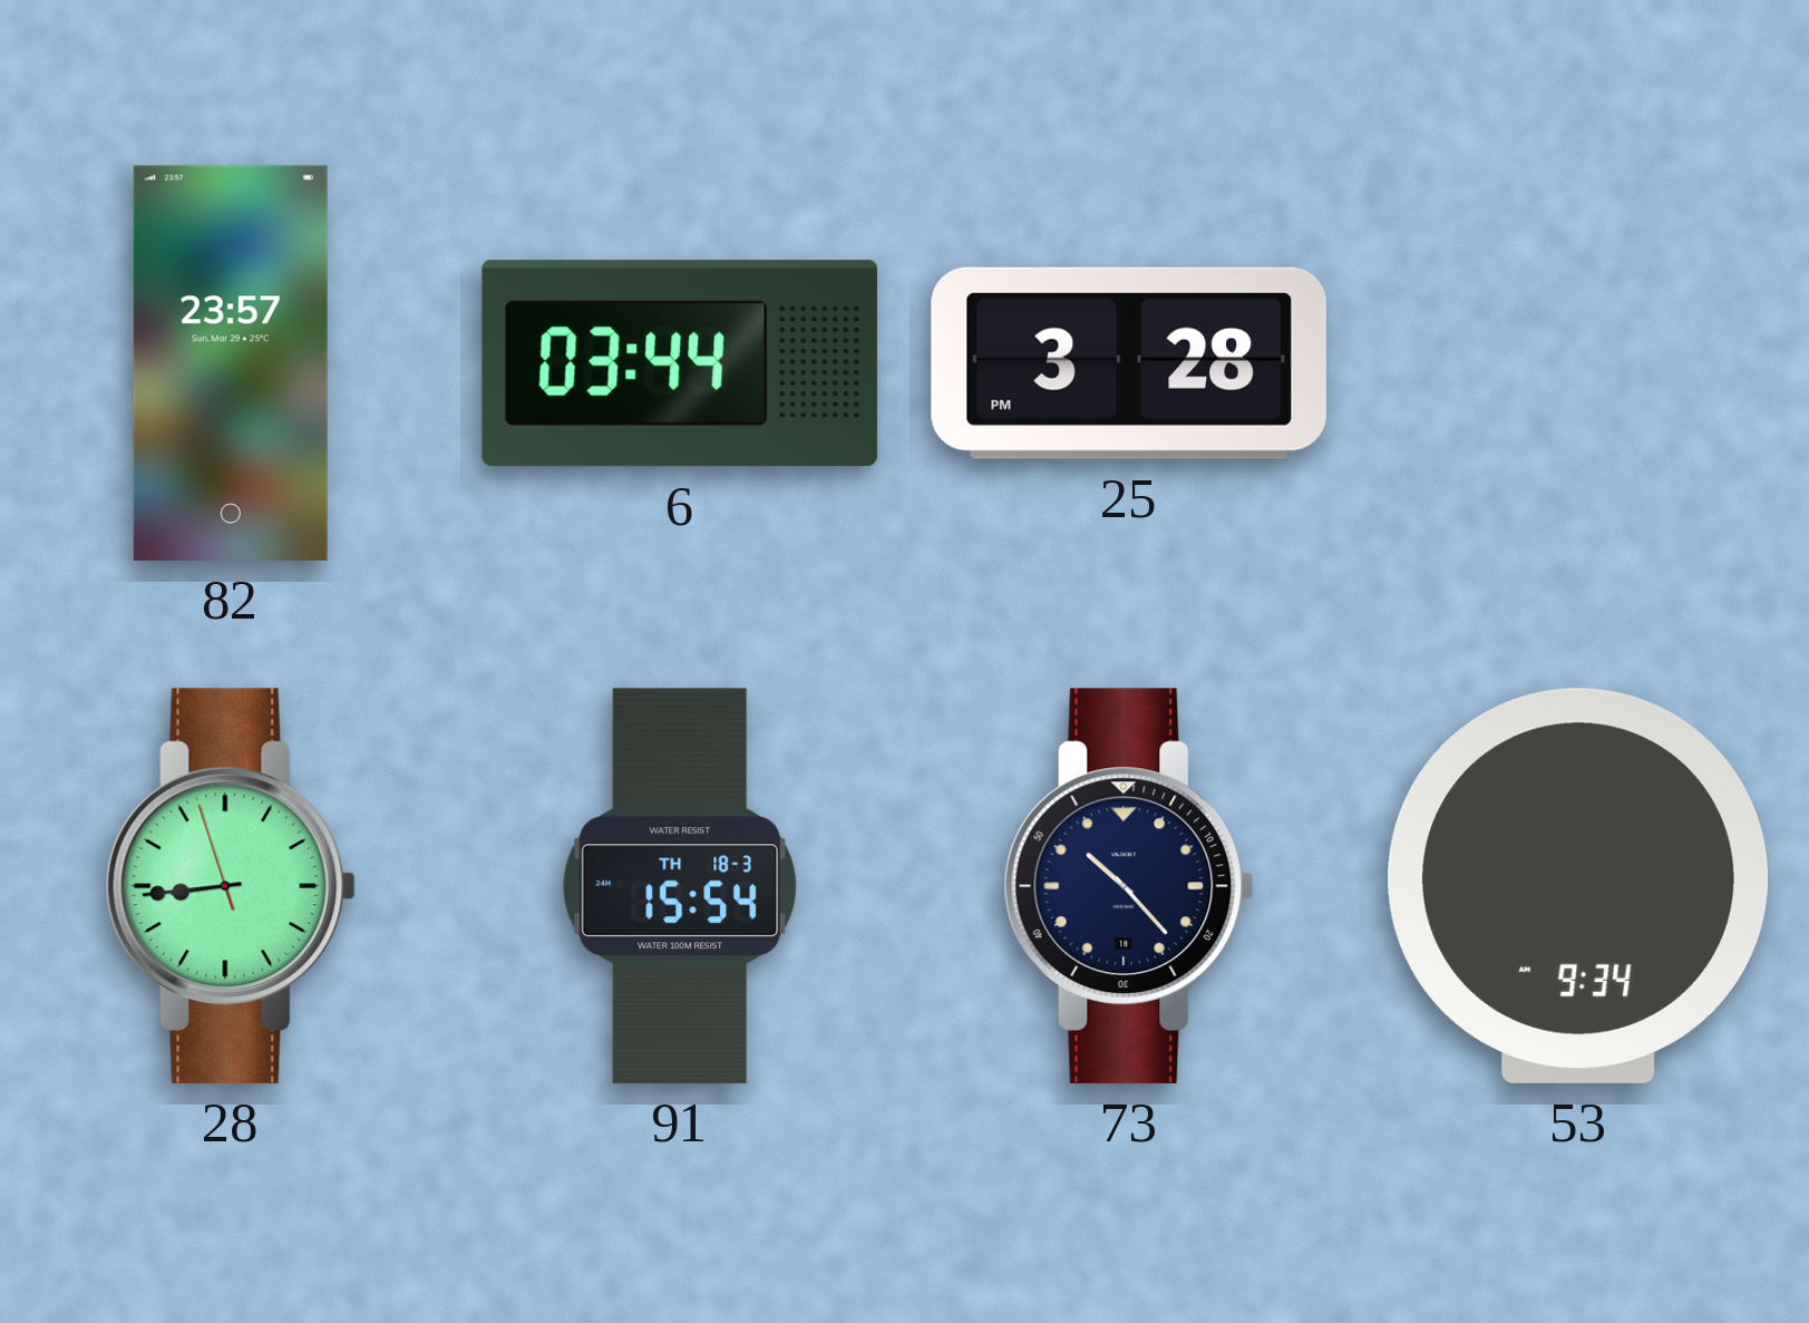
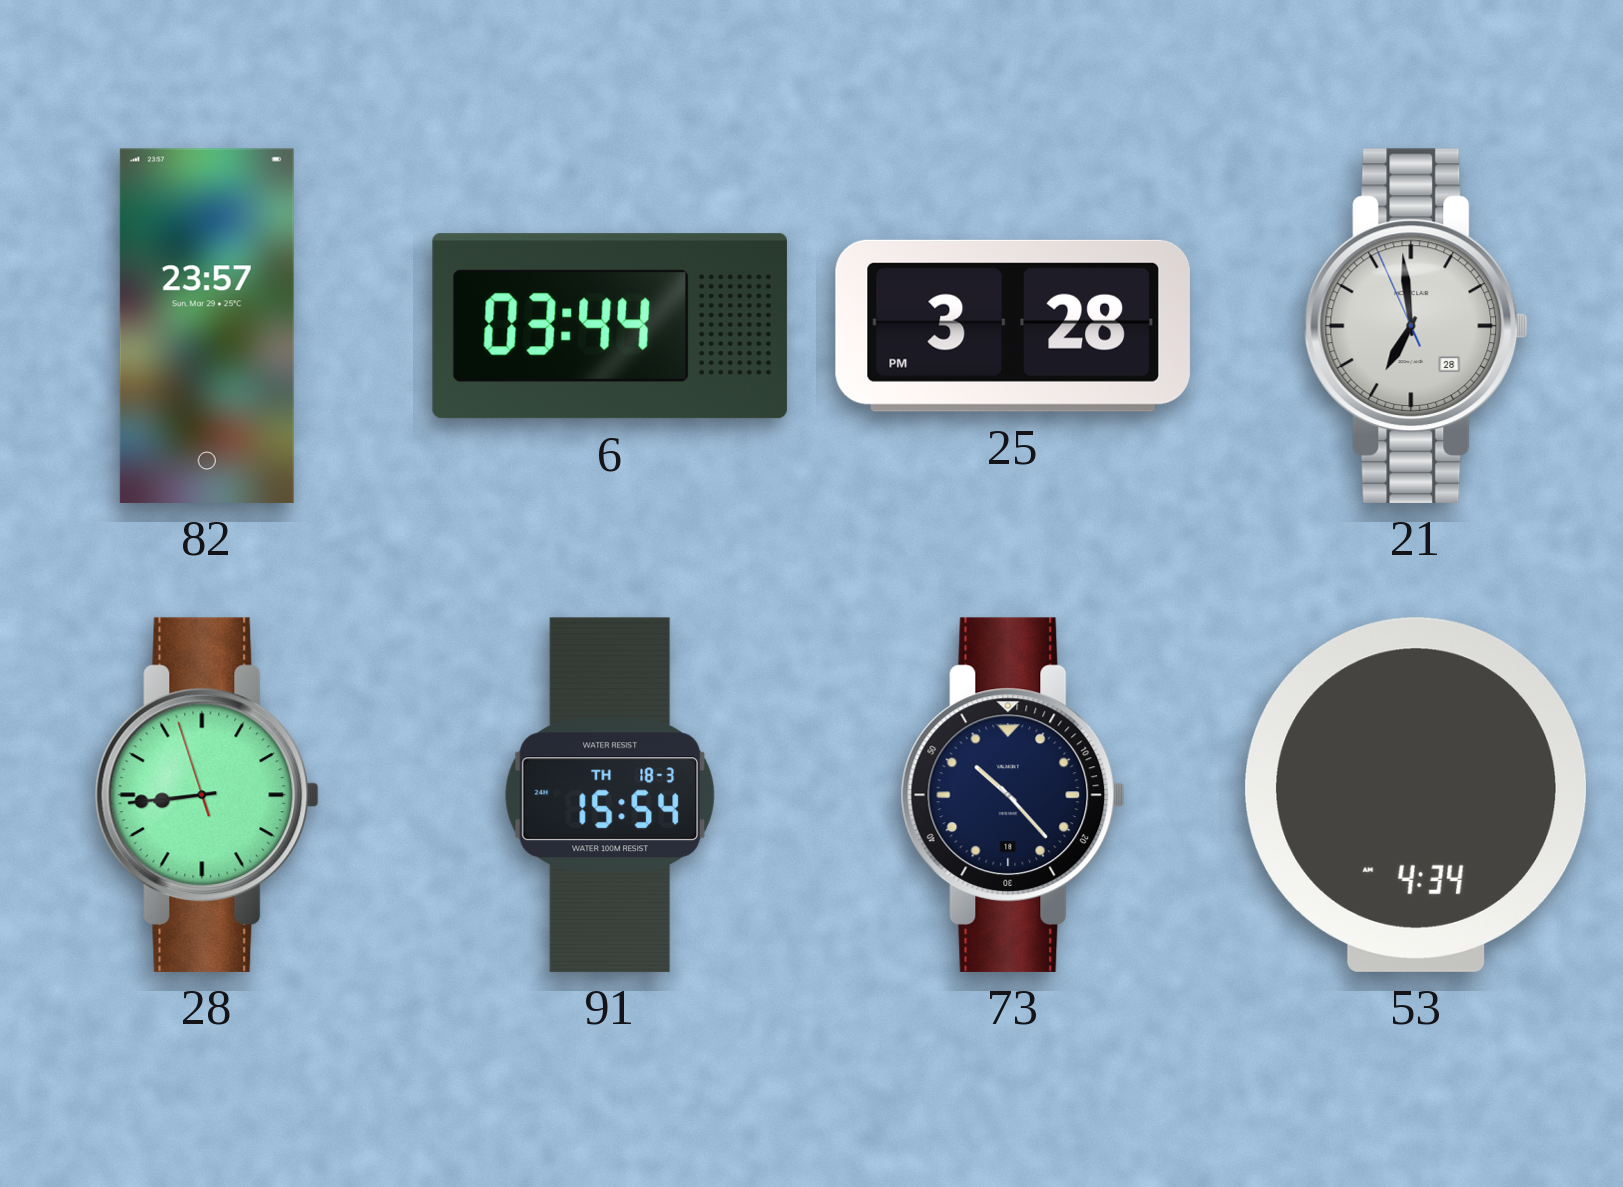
21: none -> 6:58
53: 9:34 -> 4:34
